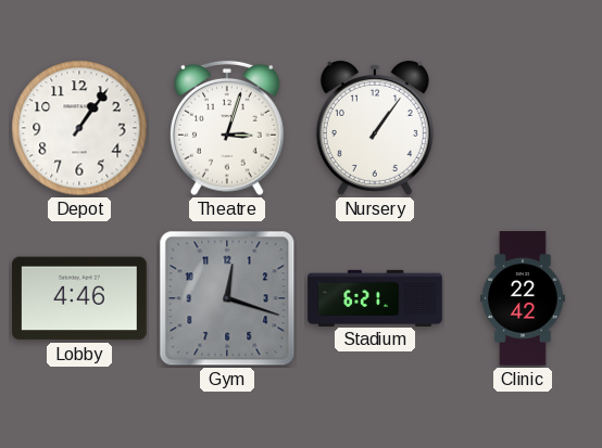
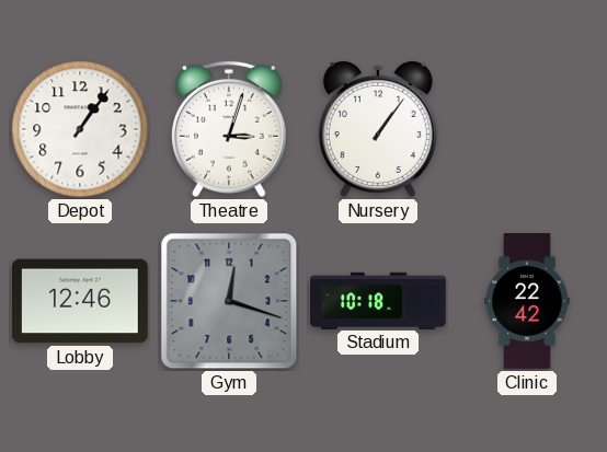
Lobby: 4:46 -> 12:46
Stadium: 6:21 -> 10:18
